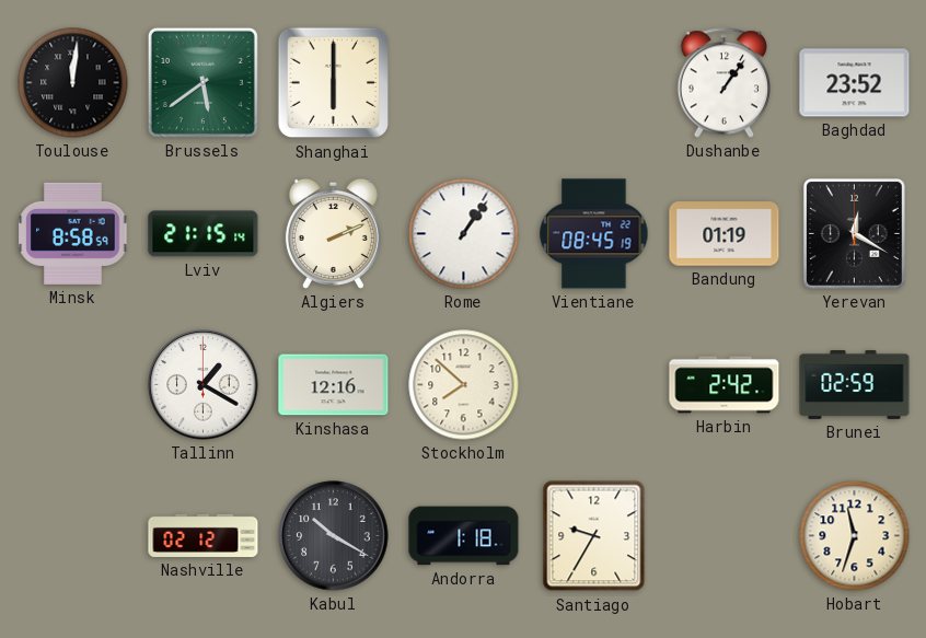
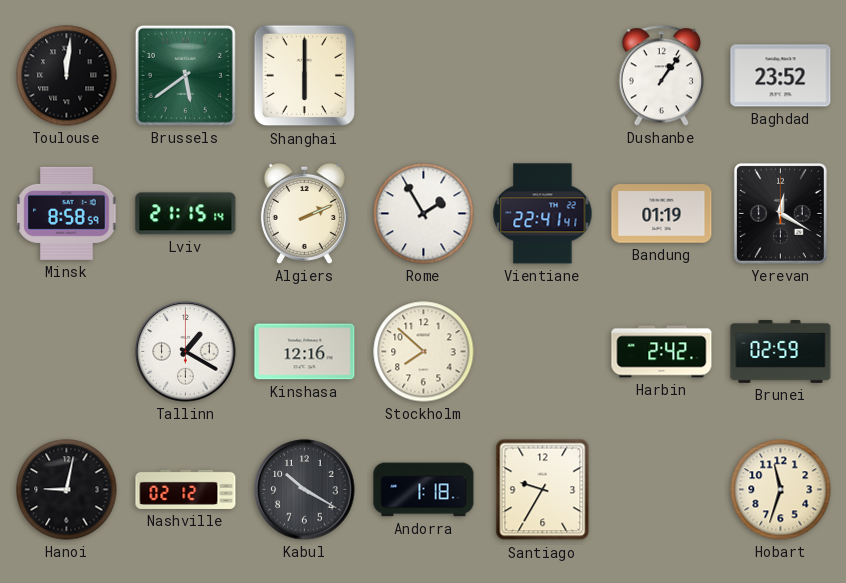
Rome: 1:06 -> 1:55
Vientiane: 08:45 -> 22:41
Hanoi: none -> 9:02
